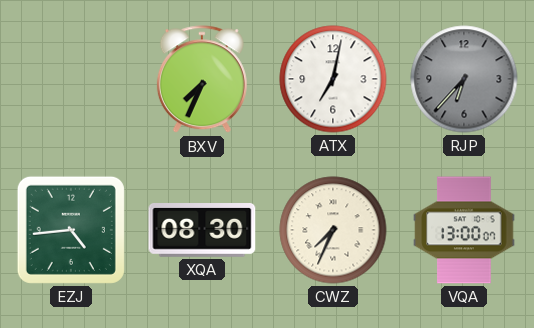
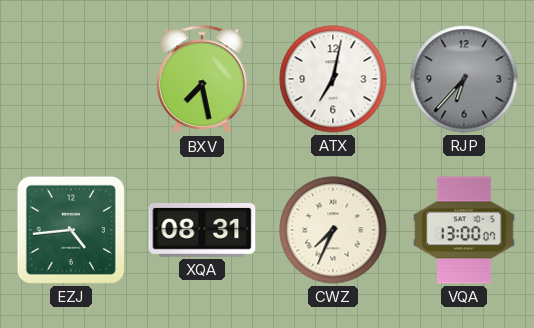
BXV: 7:34 -> 7:28
XQA: 08:30 -> 08:31
